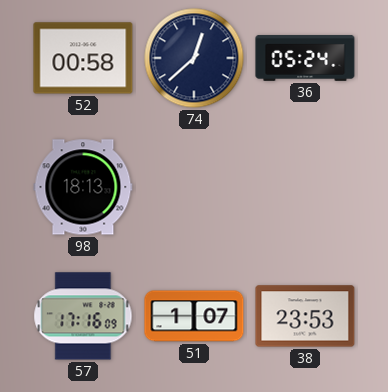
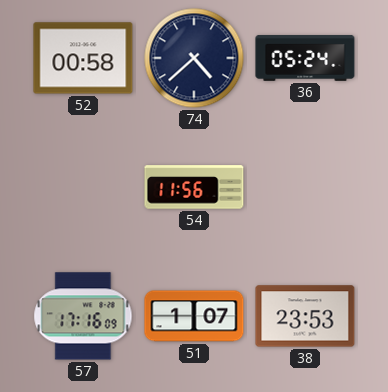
74: 12:38 -> 4:38
98: 18:13 -> none
54: none -> 11:56
